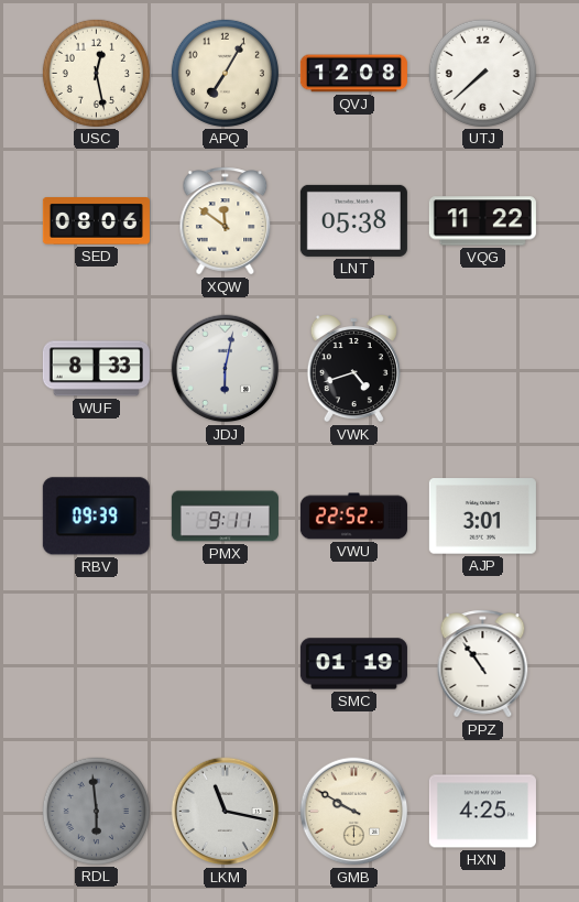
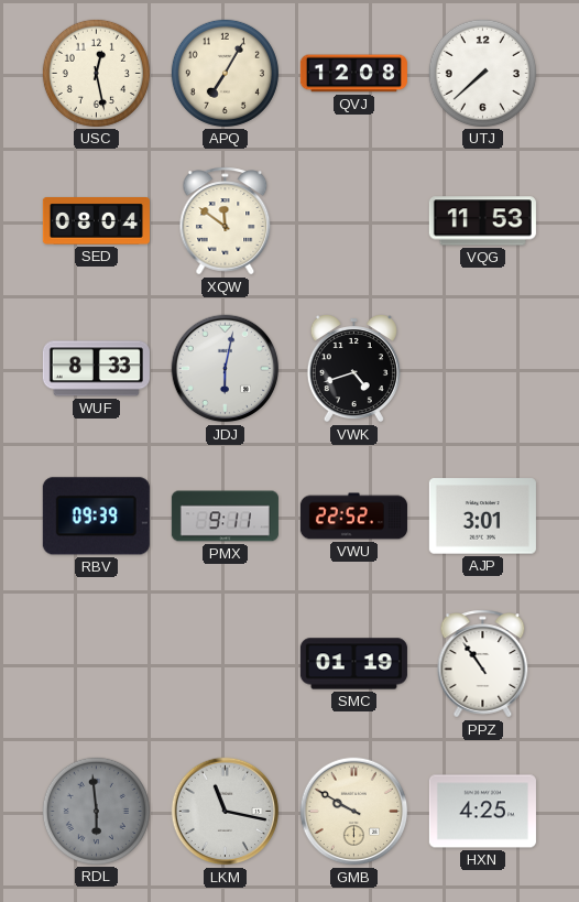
SED: 08:06 -> 08:04
LNT: 05:38 -> none
VQG: 11:22 -> 11:53
